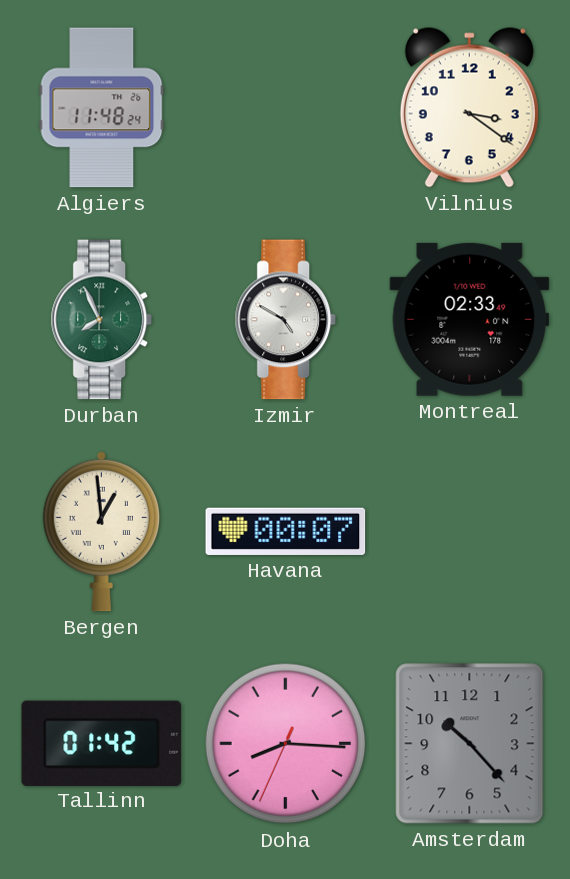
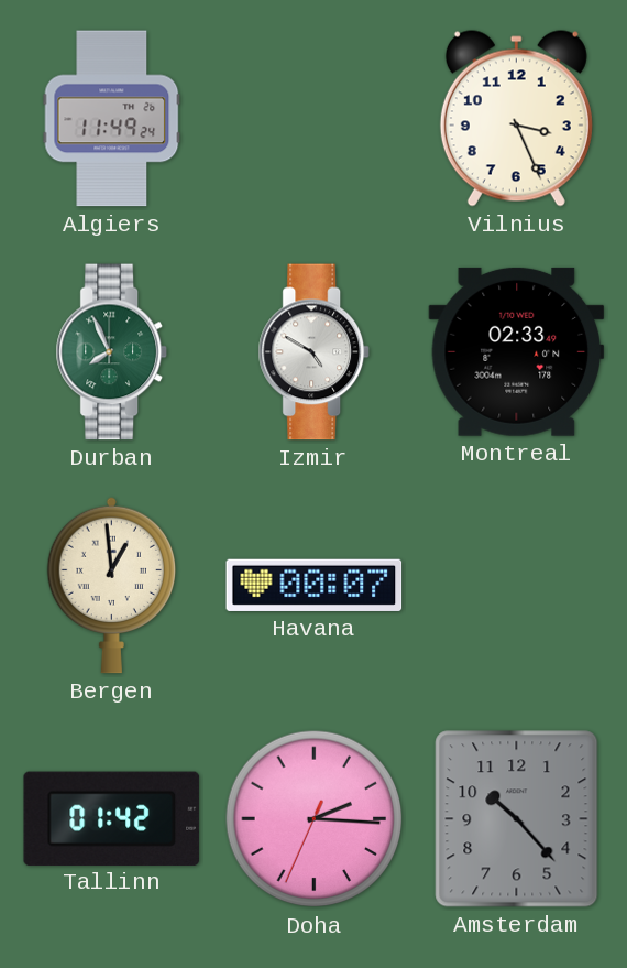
Algiers: 11:48 -> 11:49
Vilnius: 3:21 -> 3:26
Doha: 8:15 -> 2:15
